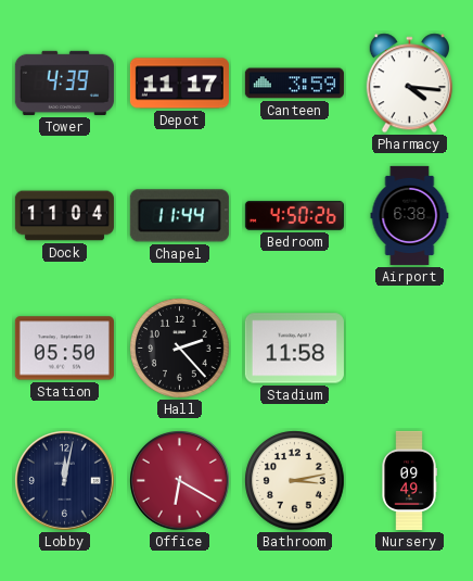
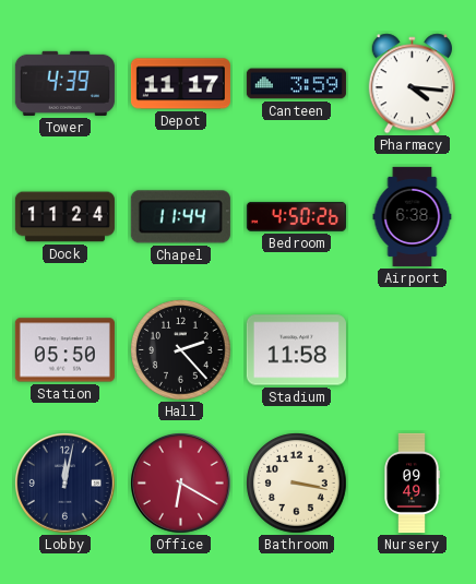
Dock: 11:04 -> 11:24
Bathroom: 3:13 -> 3:17
